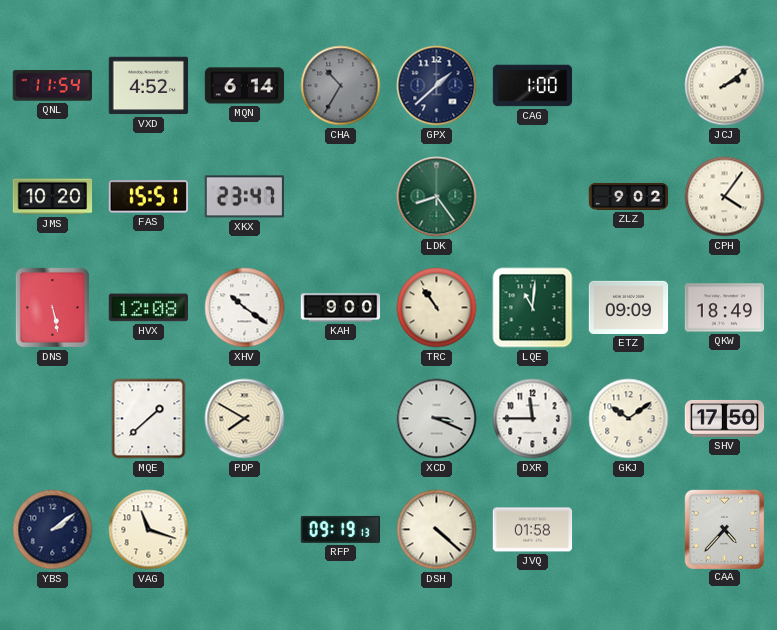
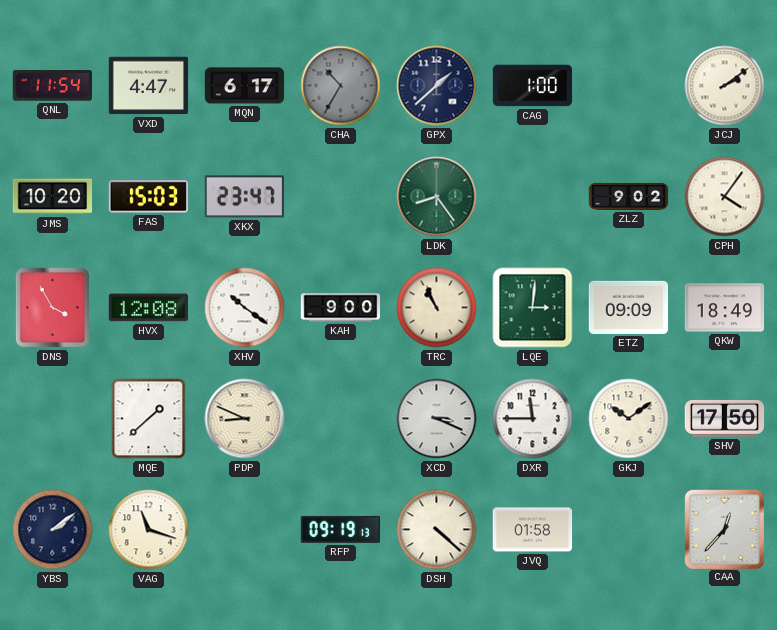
VXD: 4:52 -> 4:47
MQN: 6:14 -> 6:17
FAS: 15:51 -> 15:03
DNS: 5:28 -> 3:55
TRC: 10:54 -> 10:56
LQE: 11:01 -> 3:01
PDP: 7:50 -> 8:49
CAA: 4:37 -> 12:37
